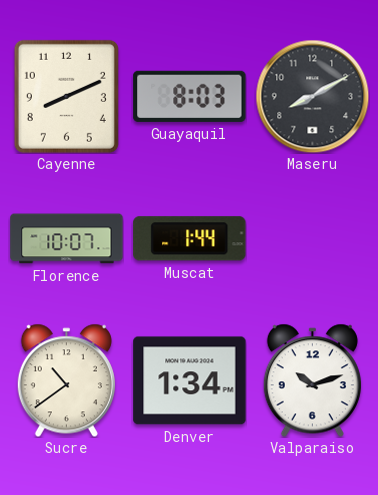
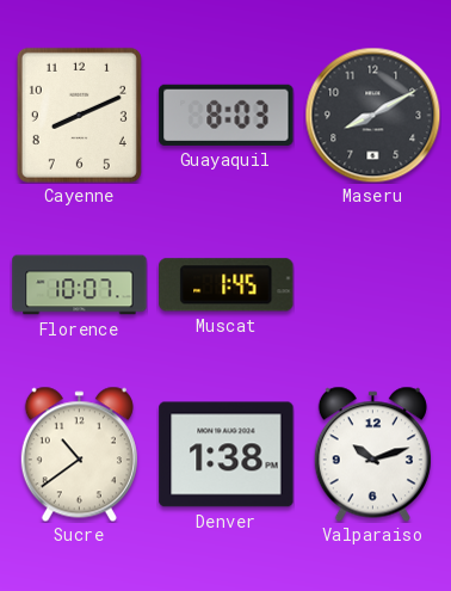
Muscat: 1:44 -> 1:45
Denver: 1:34 -> 1:38
